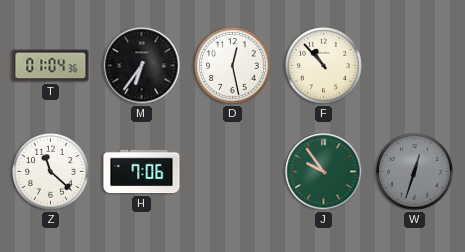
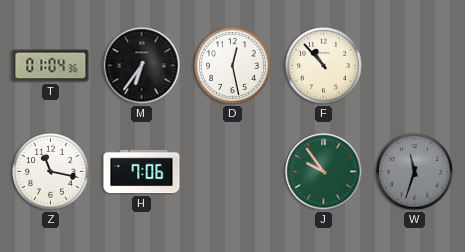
Z: 11:22 -> 11:17
W: 12:33 -> 11:33
